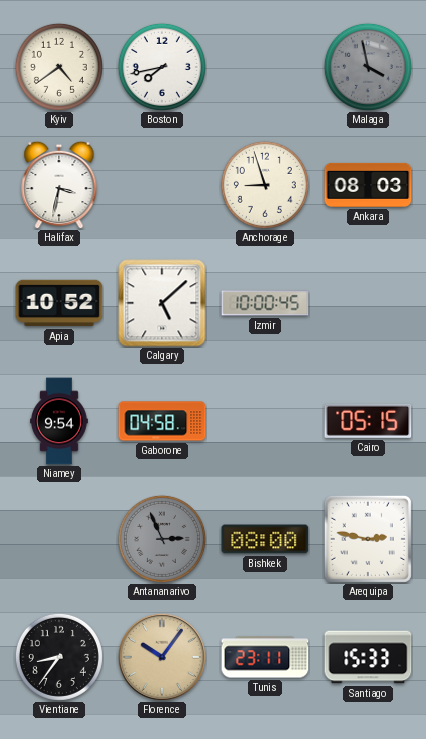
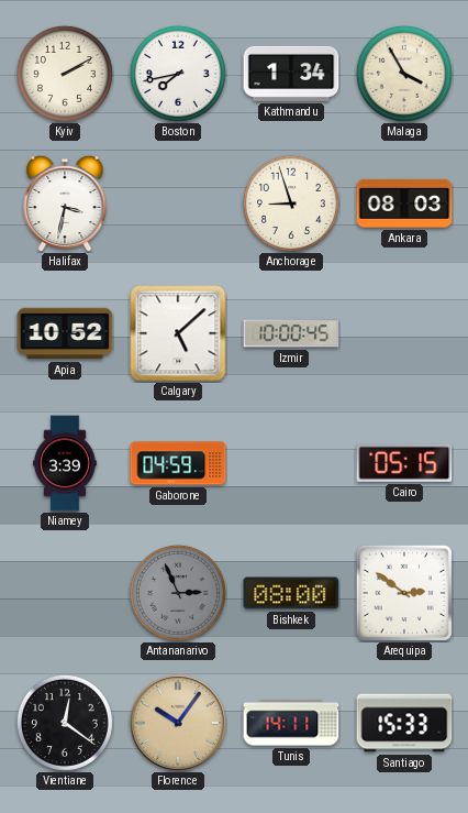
Kyiv: 4:39 -> 2:10
Kathmandu: none -> 1:34
Malaga: 3:58 -> 3:55
Malaga dial: grey -> cream
Niamey: 9:54 -> 3:39
Gaborone: 04:58 -> 04:59
Arequipa: 2:47 -> 2:51
Vientiane: 8:36 -> 12:21
Tunis: 23:11 -> 14:11
